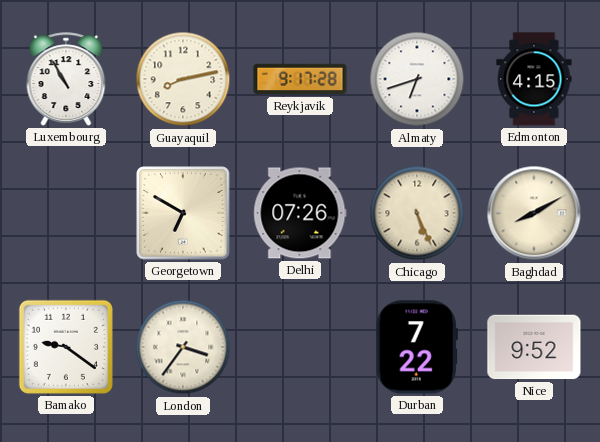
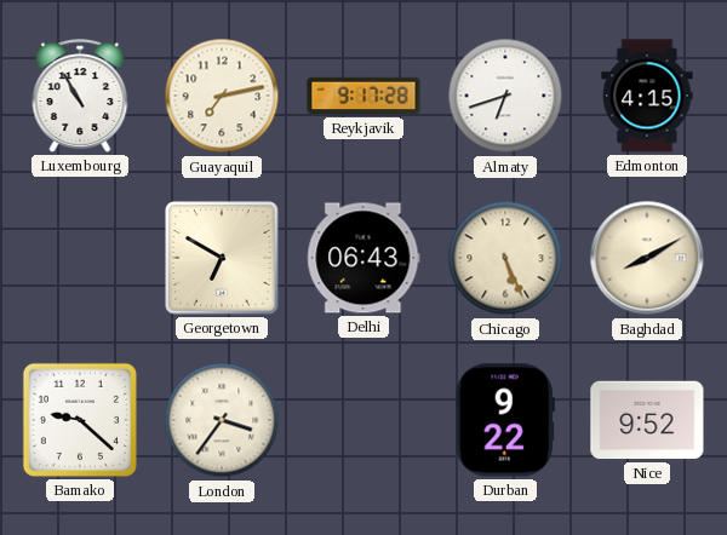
Guayaquil: 8:13 -> 7:13
Delhi: 07:26 -> 06:43
Bamako: 9:21 -> 9:22
Durban: 7:22 -> 9:22
